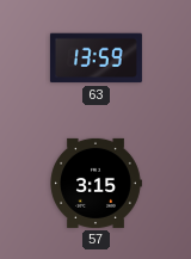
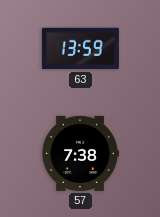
57: 3:15 -> 7:38
